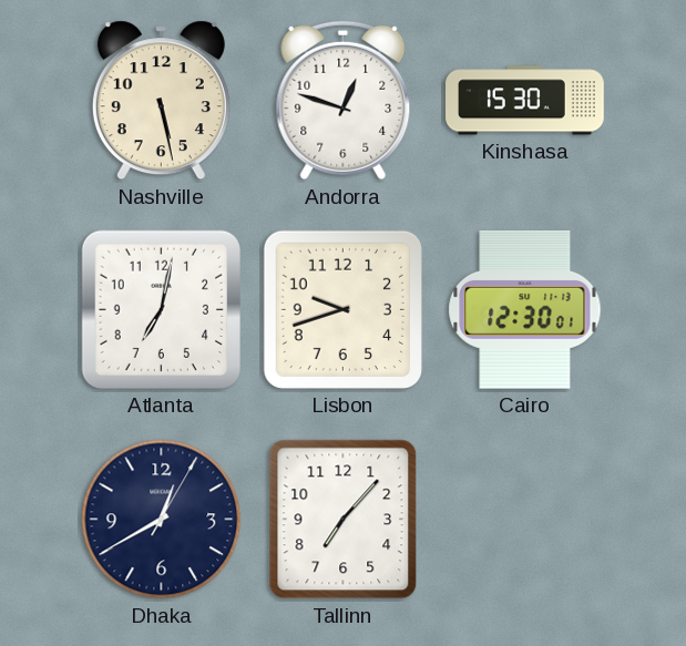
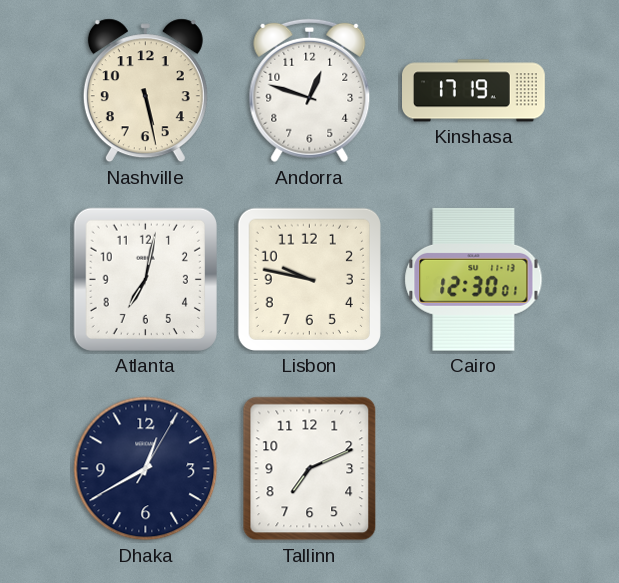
Kinshasa: 15:30 -> 17:19
Lisbon: 9:42 -> 9:47
Tallinn: 7:07 -> 7:11
